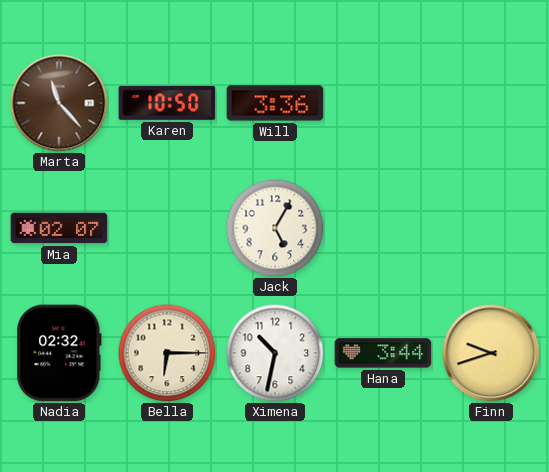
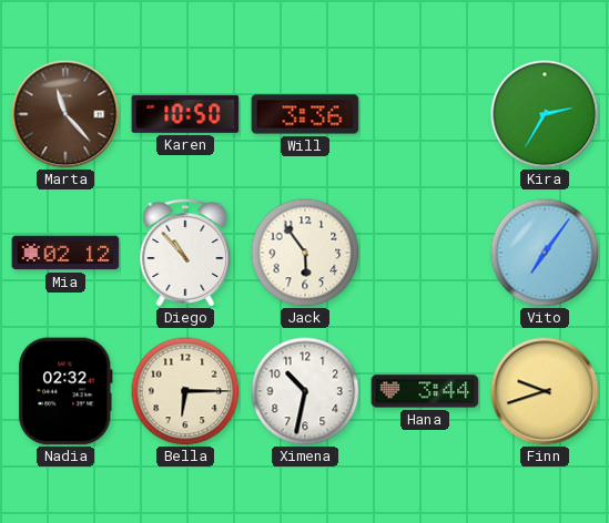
Kira: none -> 2:35
Mia: 02:07 -> 02:12
Diego: none -> 10:53
Jack: 5:05 -> 5:54
Vito: none -> 7:06
